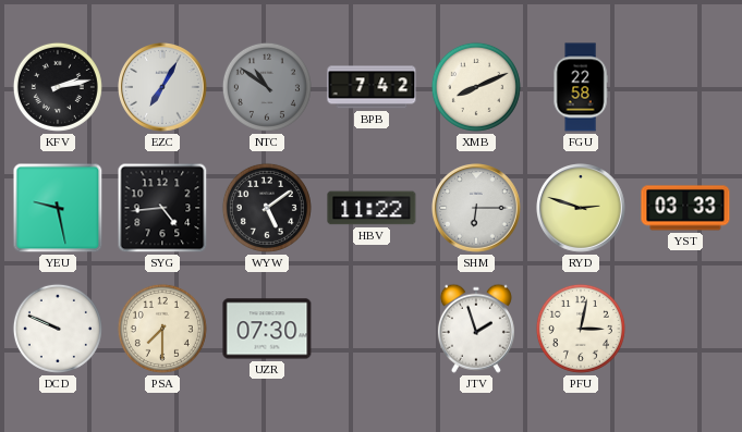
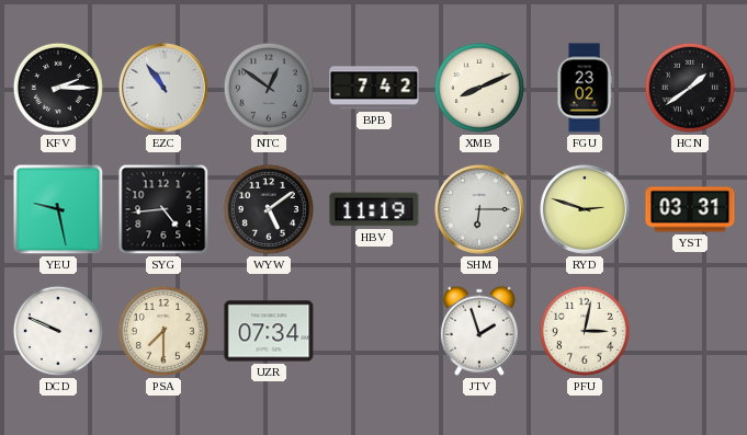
KFV: 2:13 -> 2:15
EZC: 7:05 -> 10:54
NTC: 10:51 -> 12:51
FGU: 22:58 -> 23:02
HCN: none -> 1:39
HBV: 11:22 -> 11:19
YST: 03:33 -> 03:31
UZR: 07:30 -> 07:34
